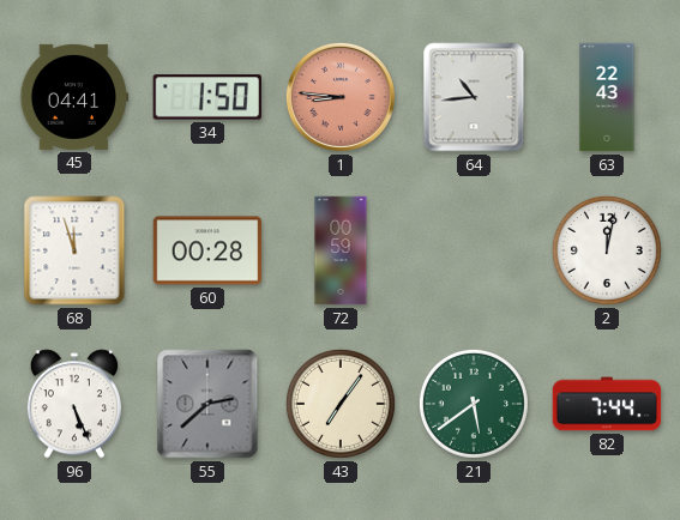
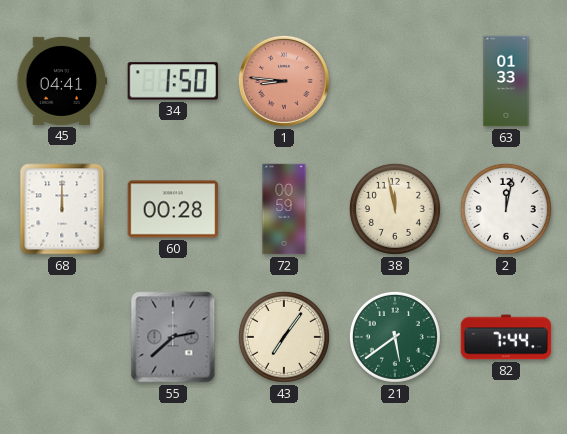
64: 10:44 -> none
63: 22:43 -> 01:33
68: 11:57 -> 12:00
38: none -> 11:58
96: 5:26 -> none
